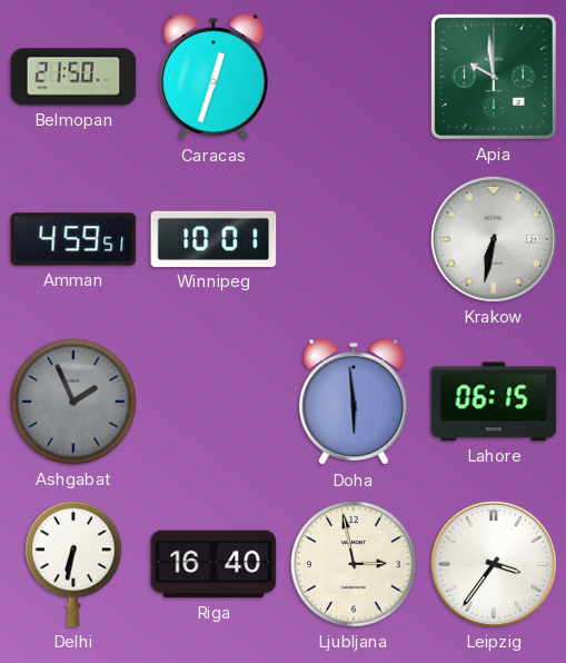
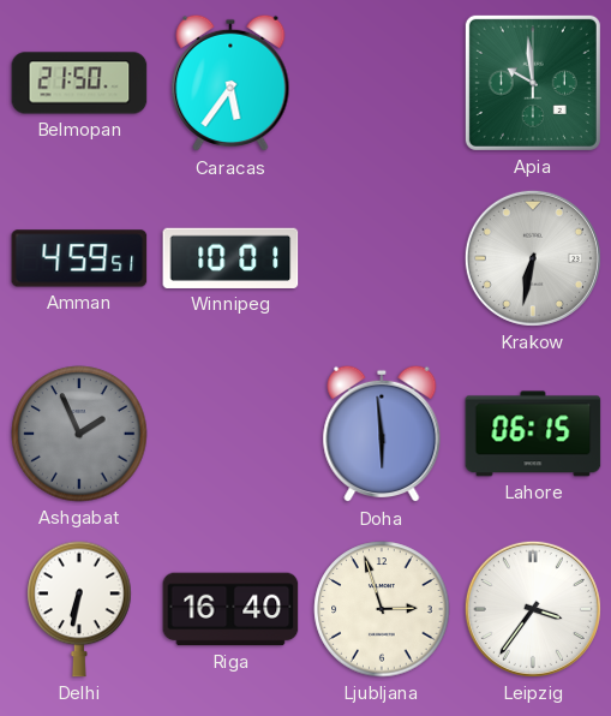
Caracas: 12:33 -> 5:36
Ljubljana: 2:58 -> 2:57
